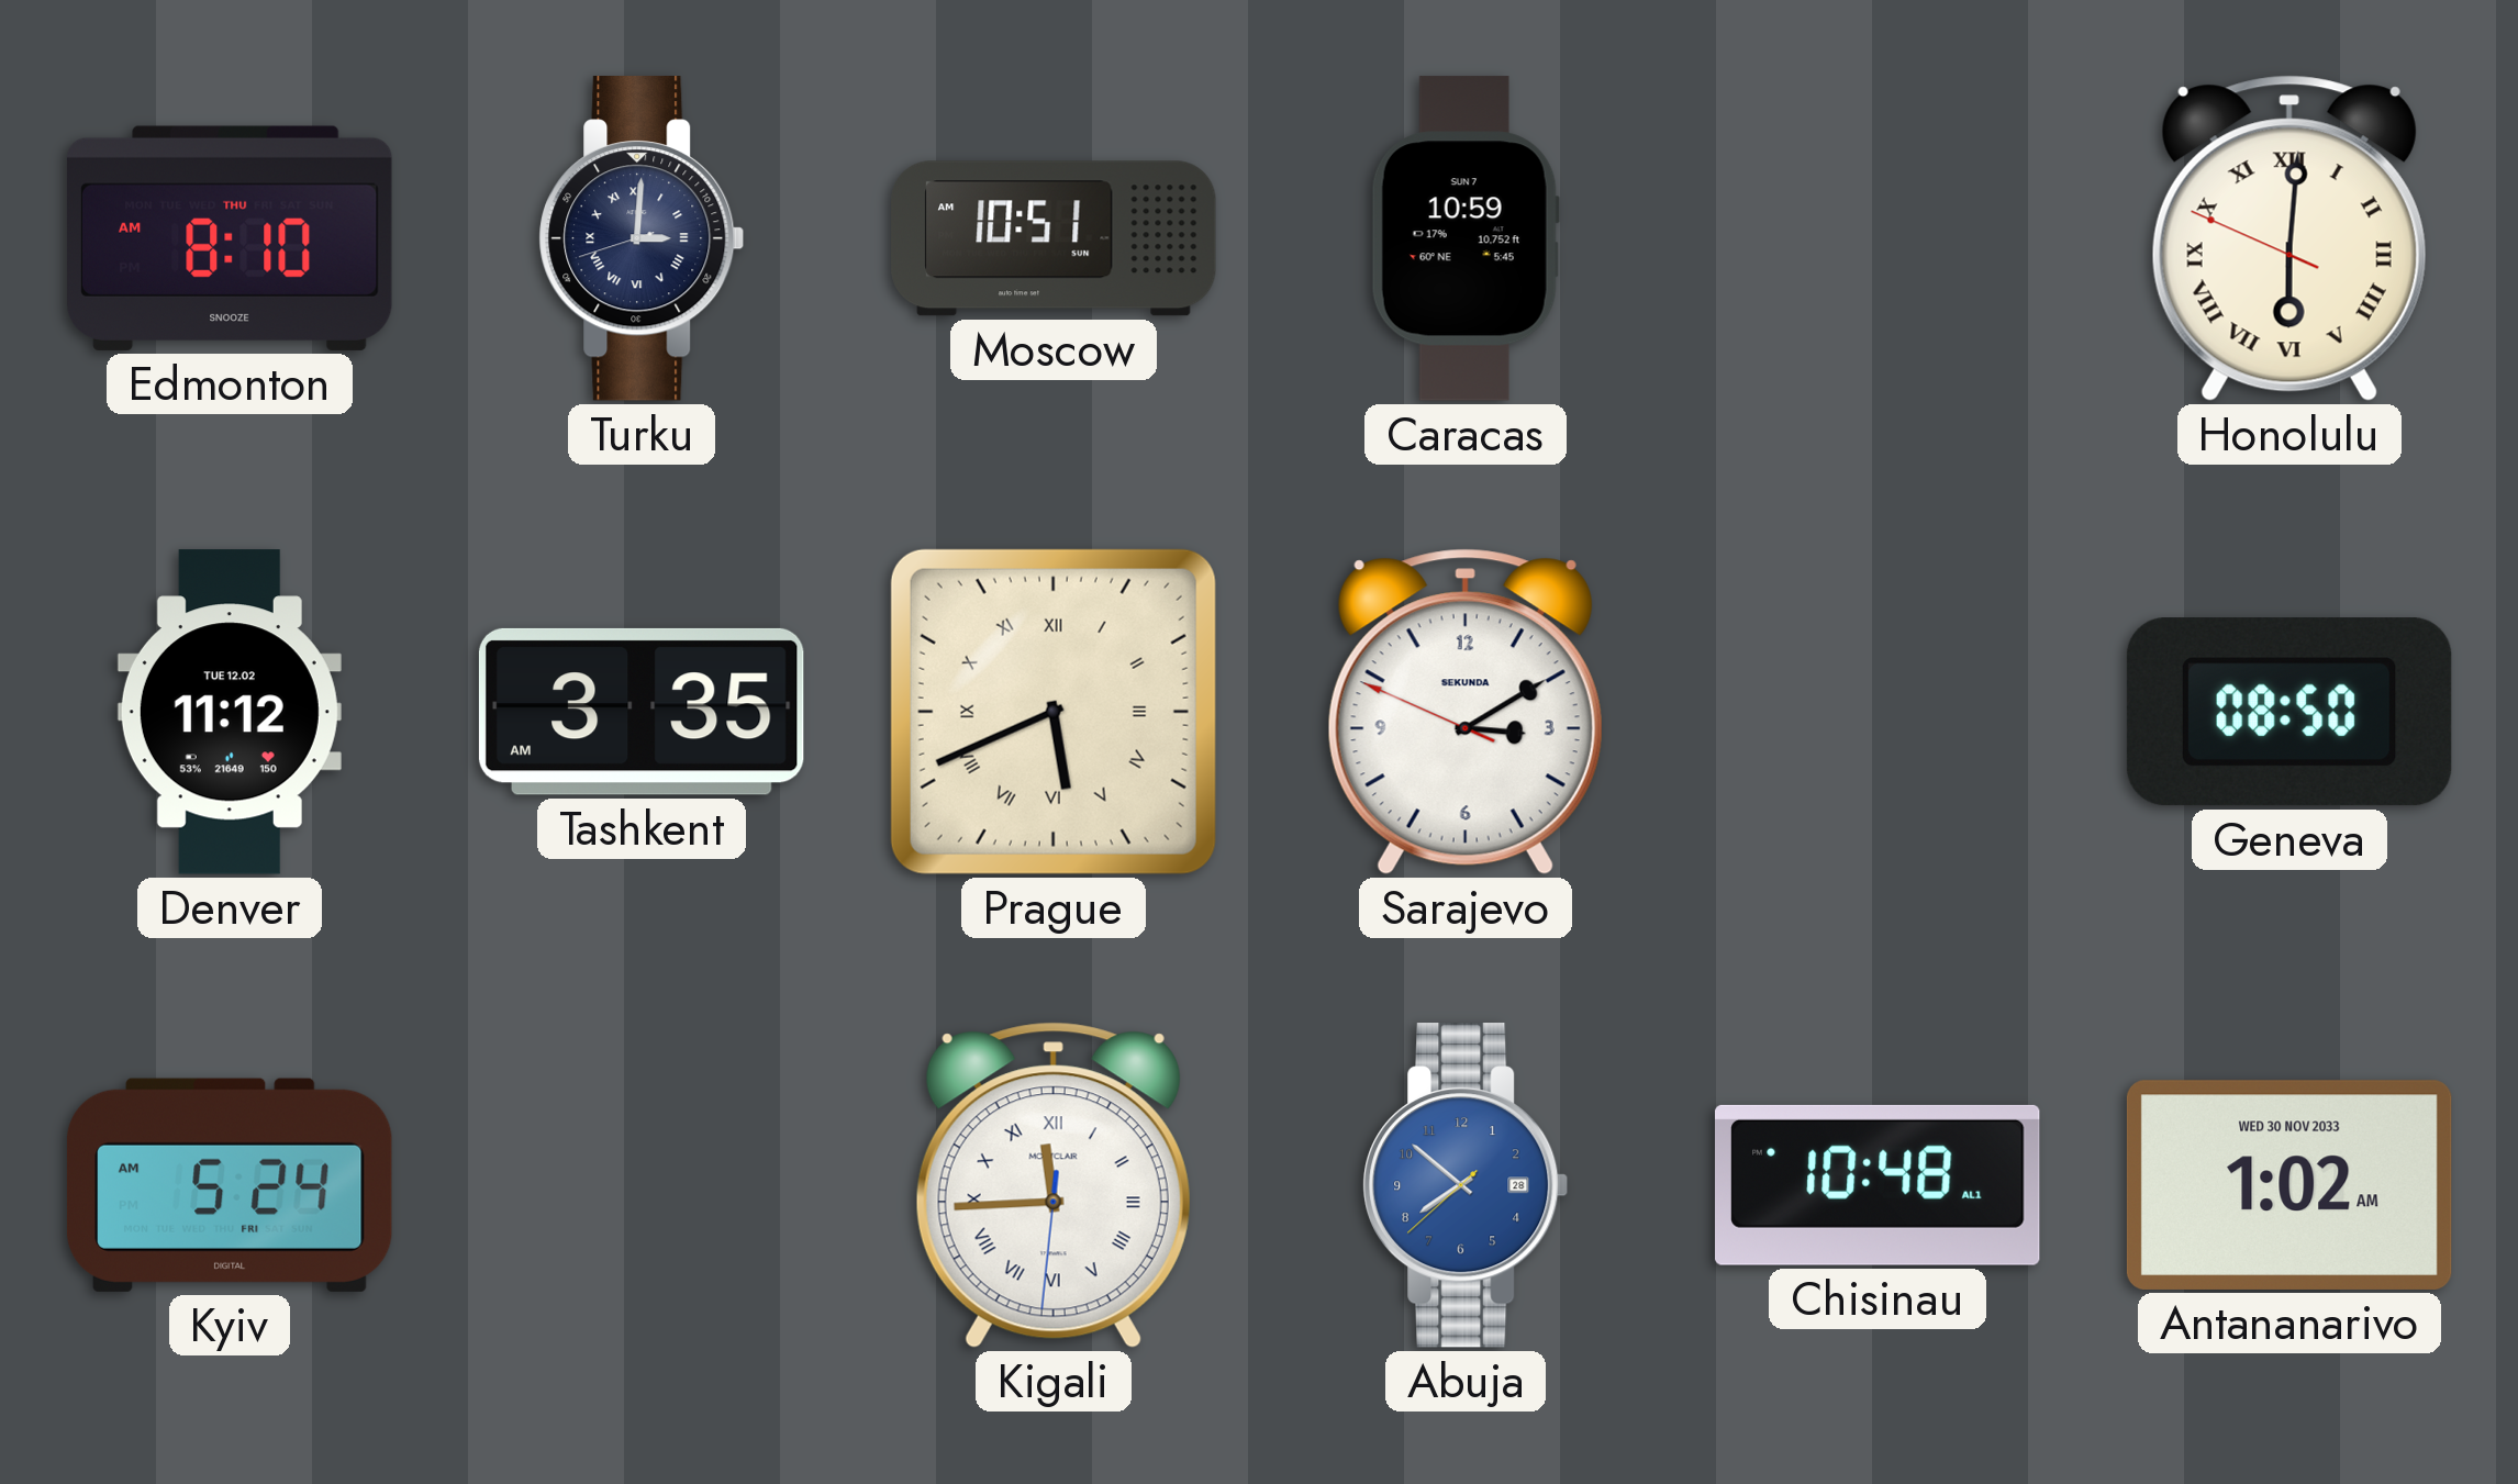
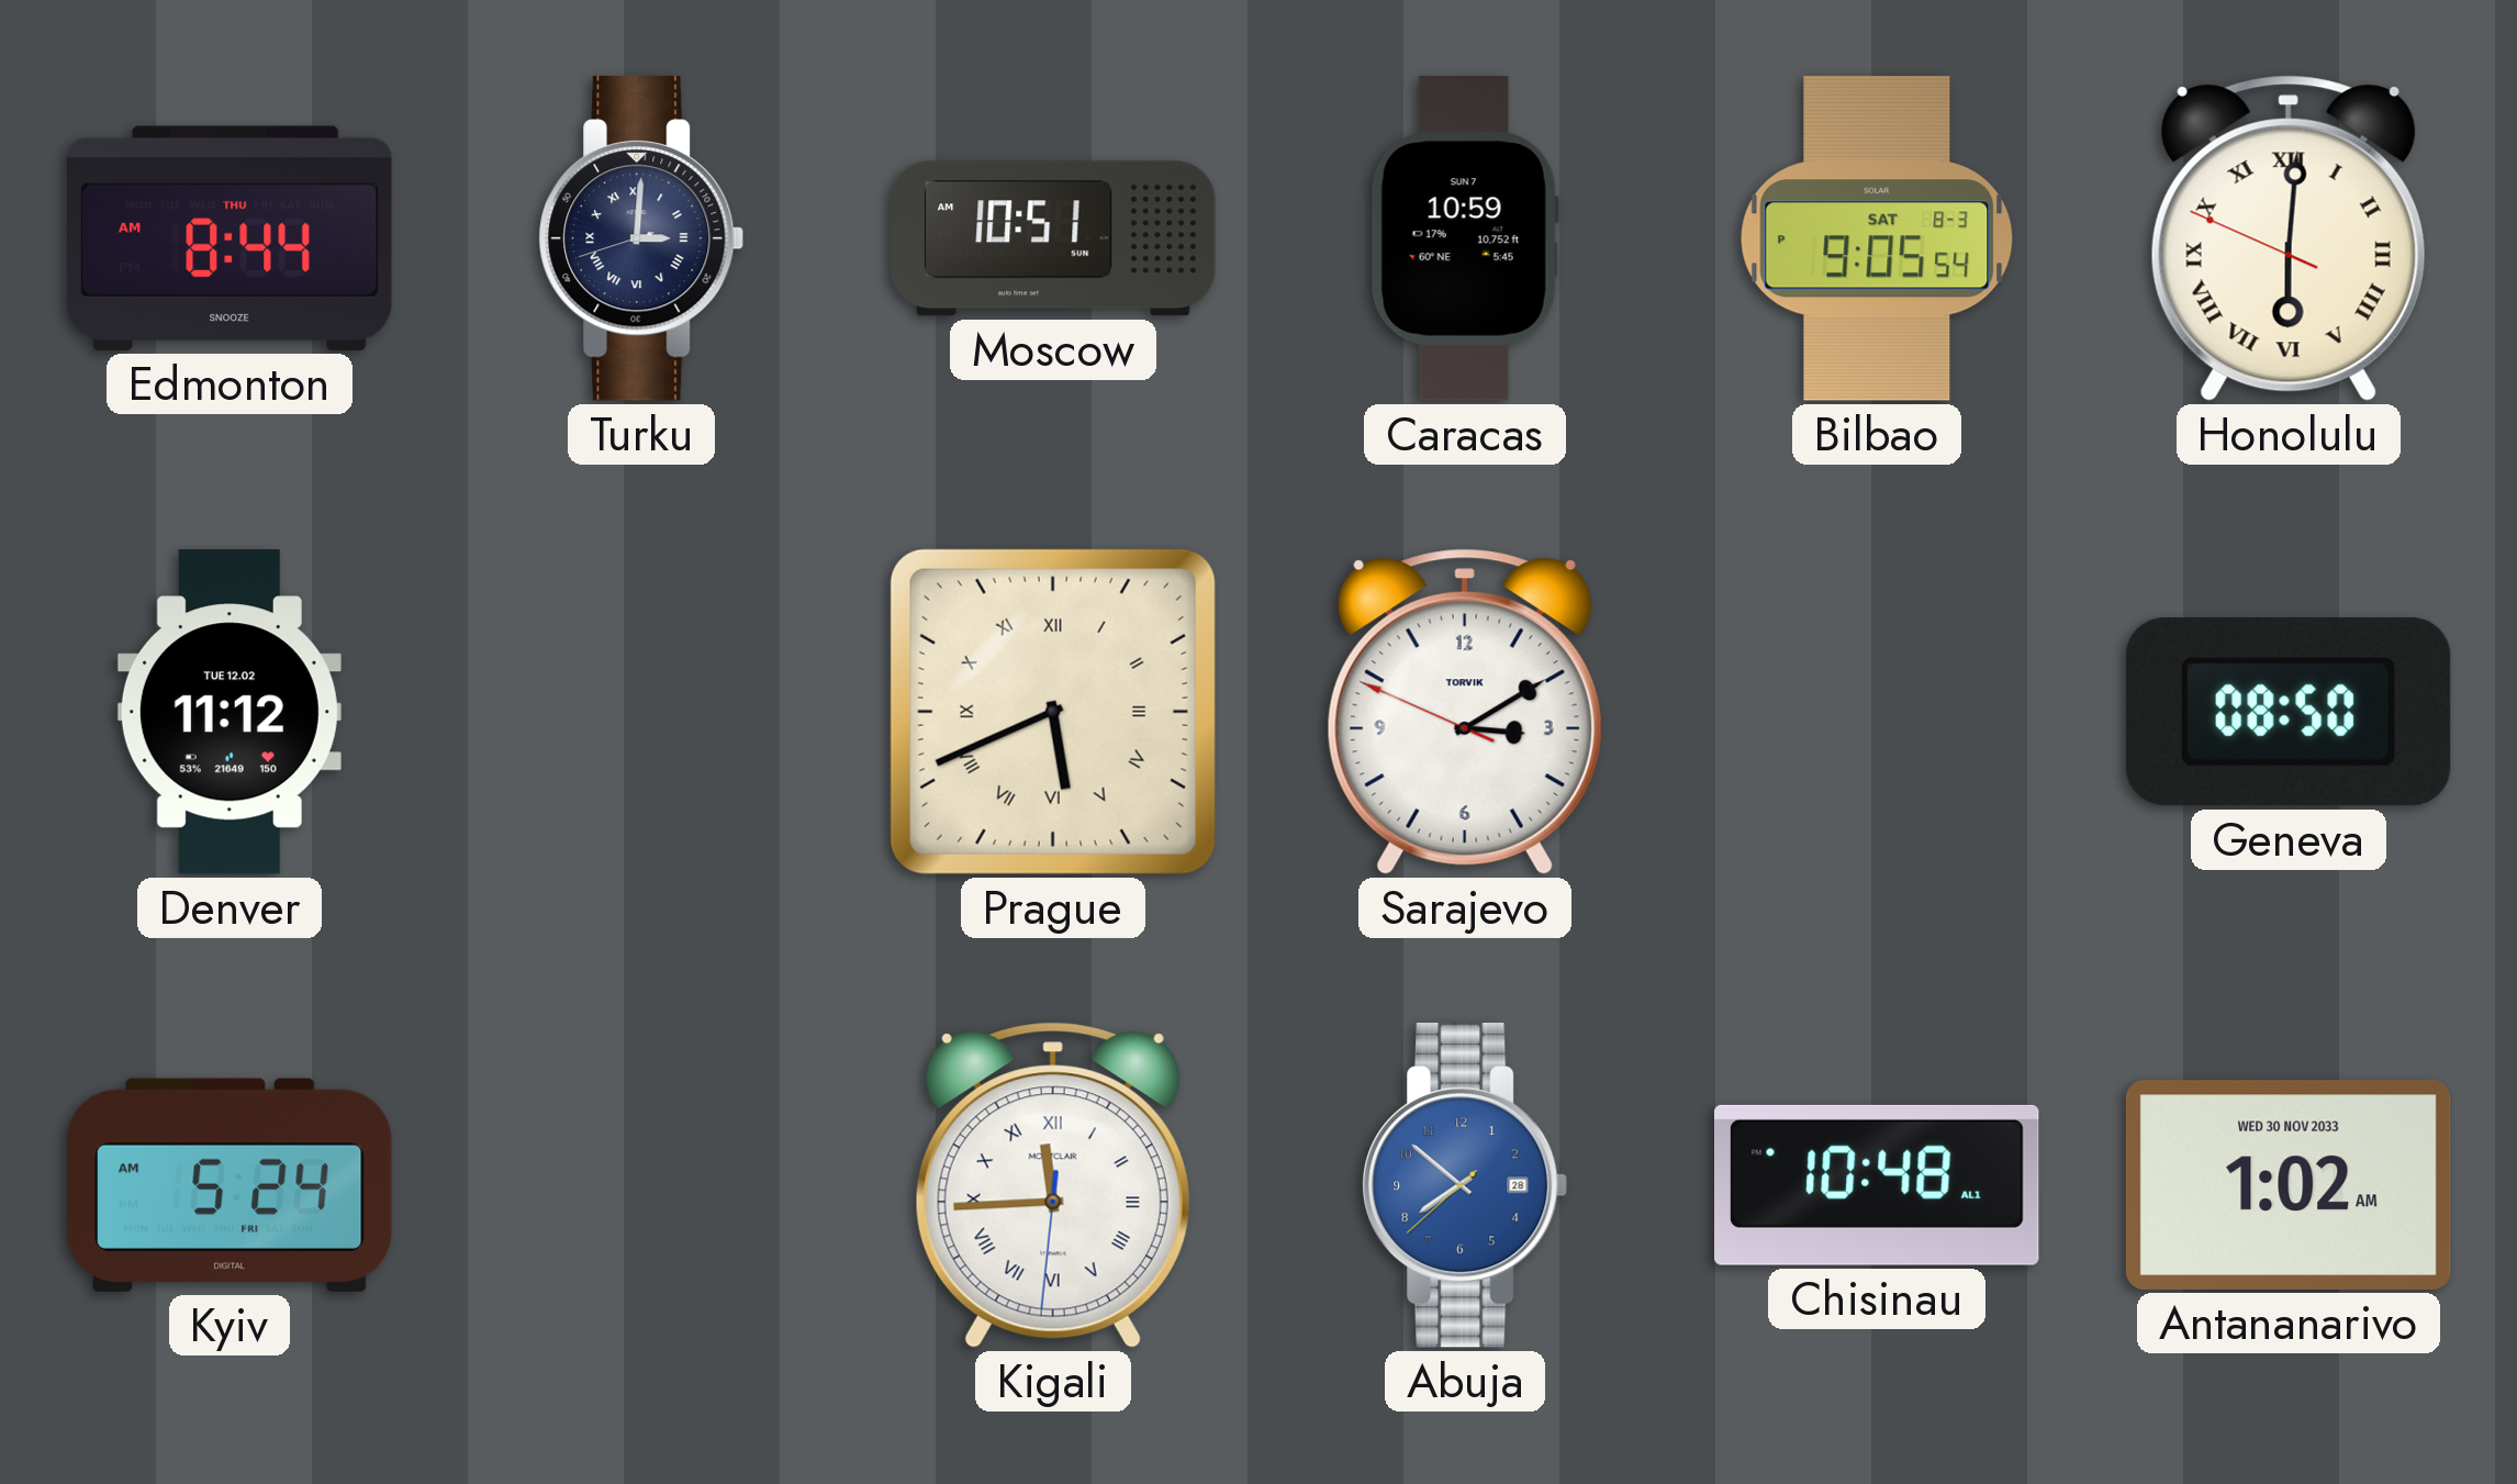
Edmonton: 8:10 -> 8:44
Bilbao: none -> 9:05
Tashkent: 3:35 -> none
Sarajevo brand: SEKUNDA -> TORVIK
